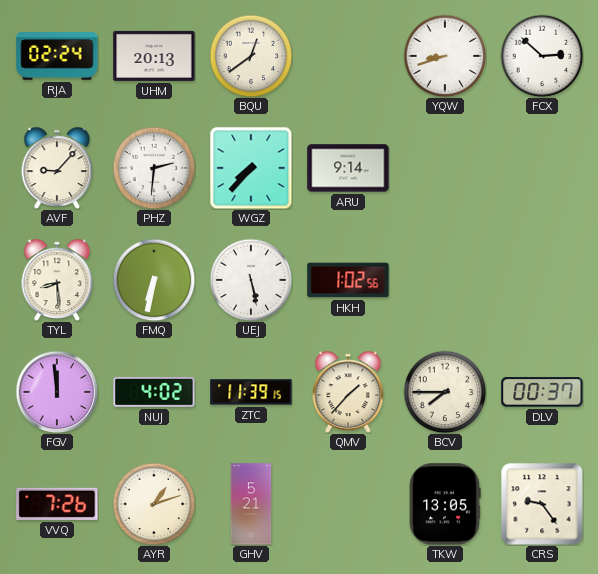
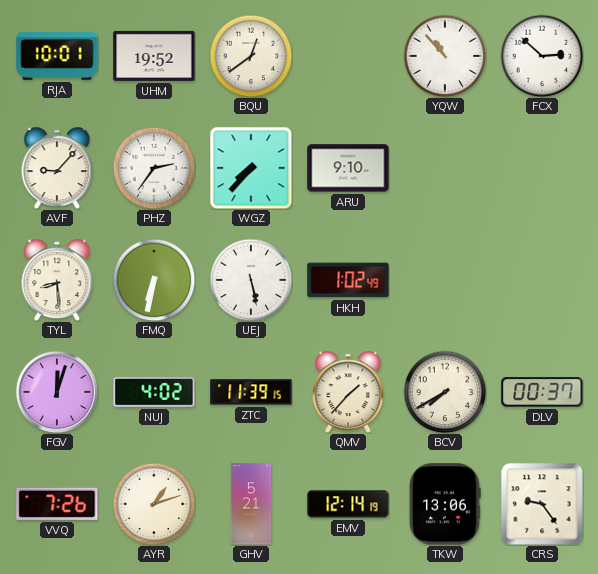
RJA: 02:24 -> 10:01
UHM: 20:13 -> 19:52
YQW: 8:42 -> 10:53
PHZ: 2:31 -> 2:36
ARU: 9:14 -> 9:10
HKH: 1:02:56 -> 1:02:49
FGV: 11:59 -> 12:03
BCV: 7:45 -> 7:40
EMV: none -> 12:14
TKW: 13:05 -> 13:06
